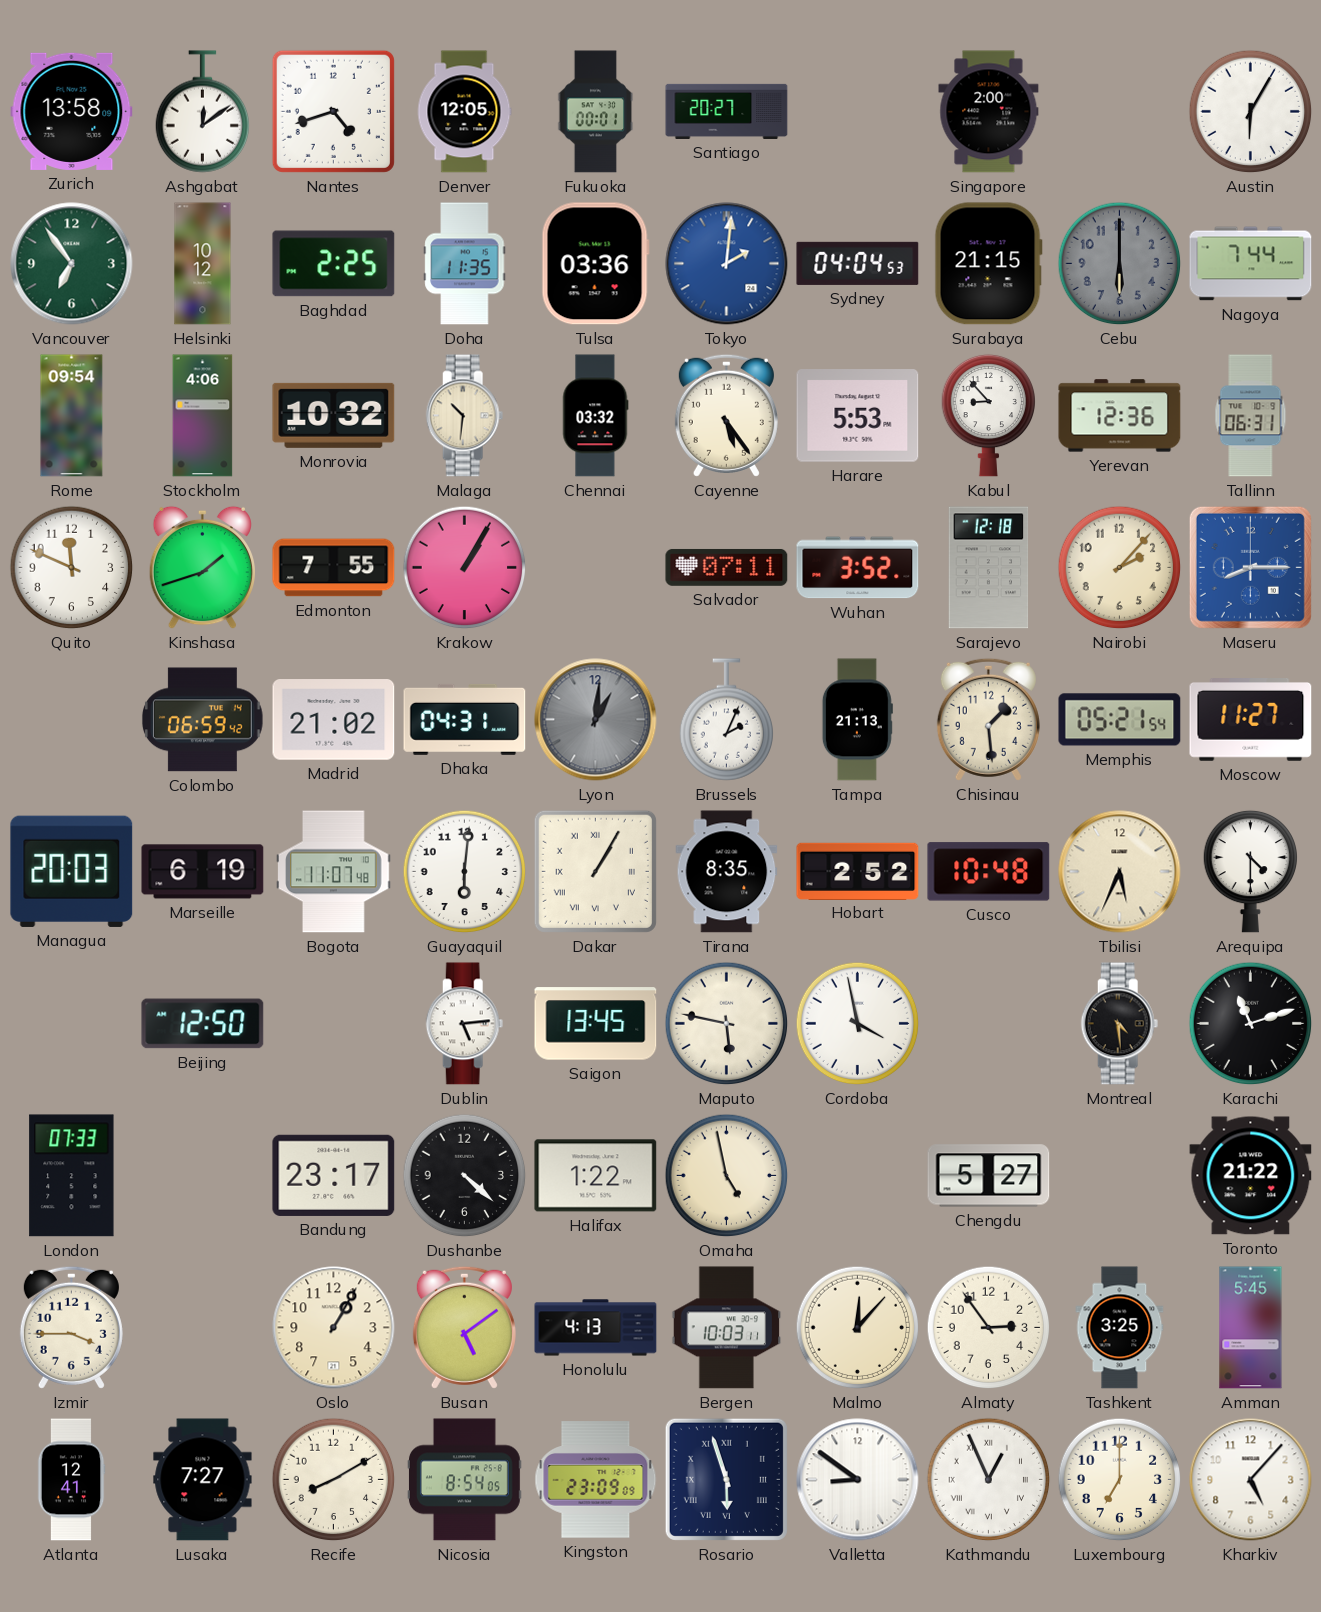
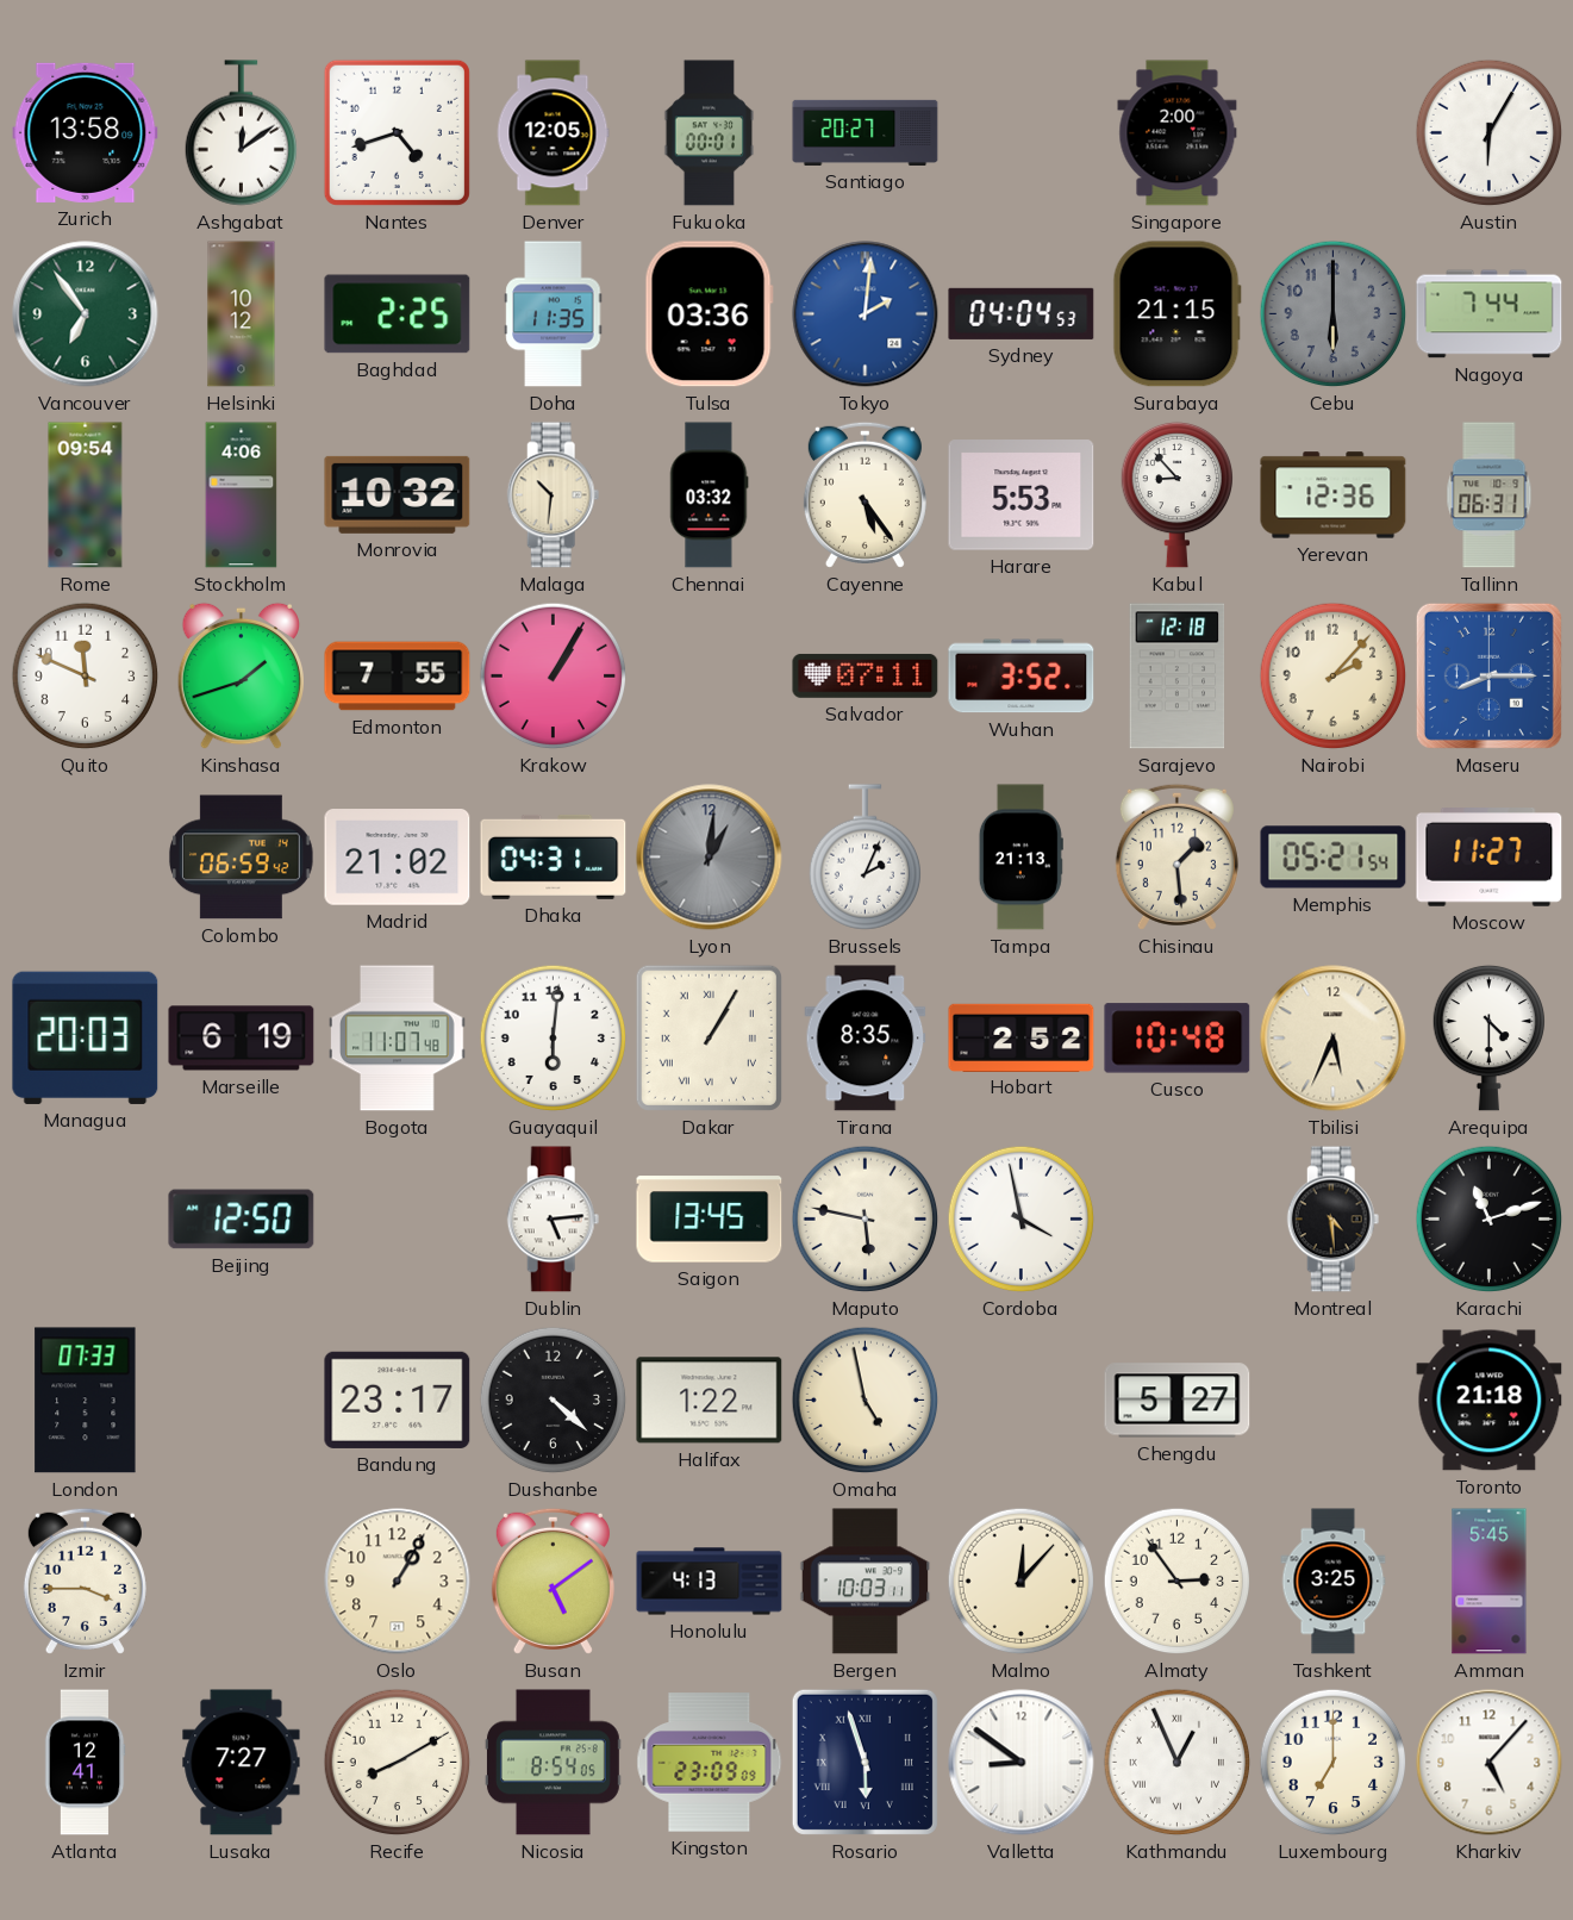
Toronto: 21:22 -> 21:18
